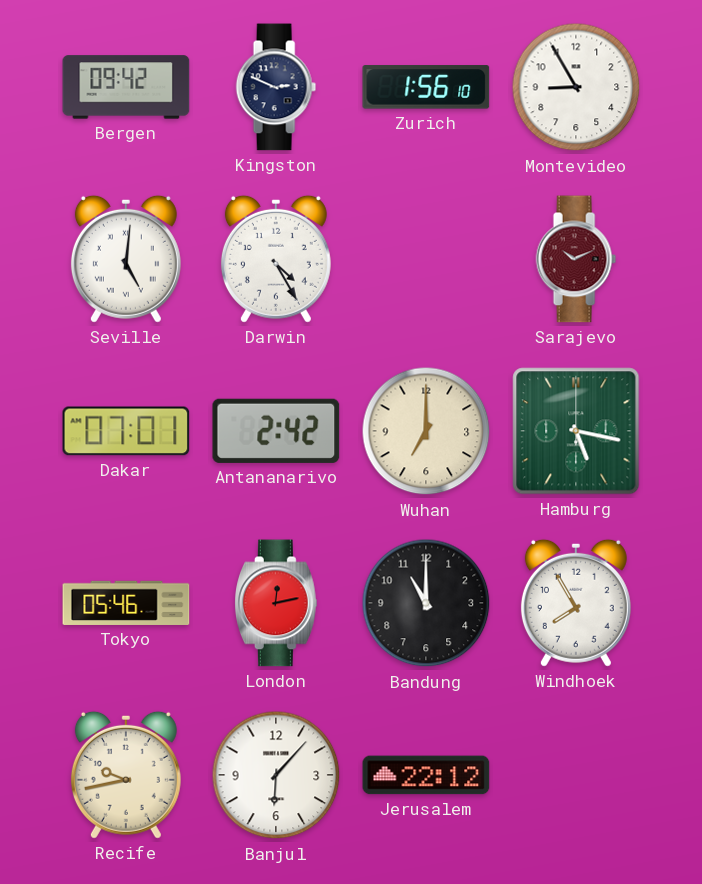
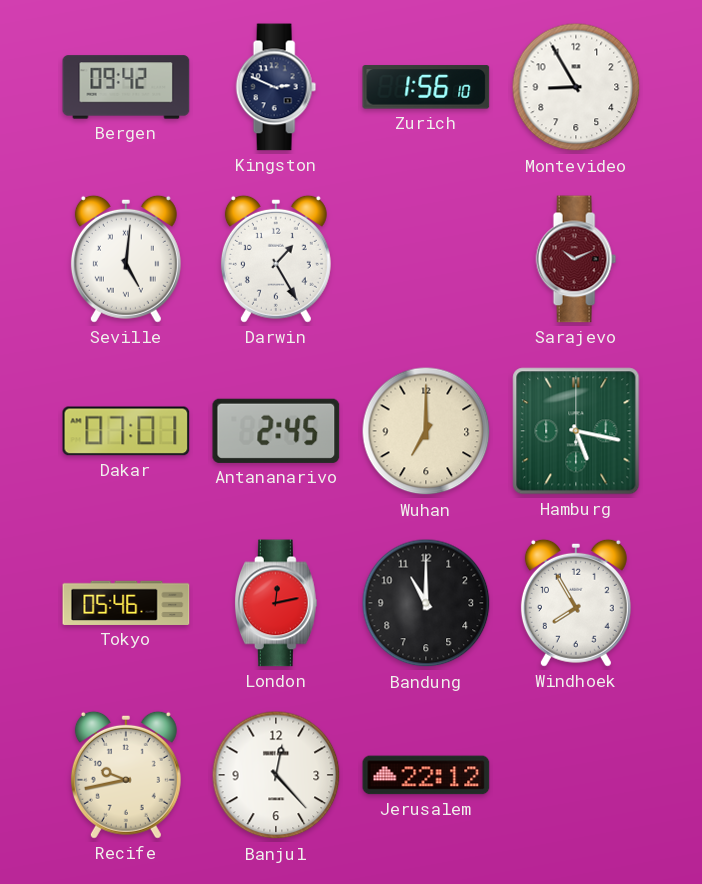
Darwin: 4:25 -> 1:25
Antananarivo: 2:42 -> 2:45
Banjul: 6:07 -> 12:23
